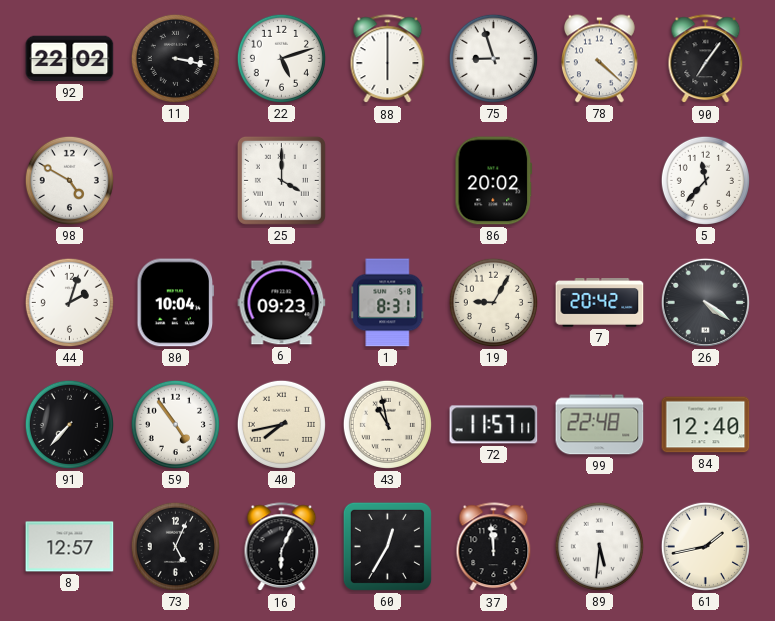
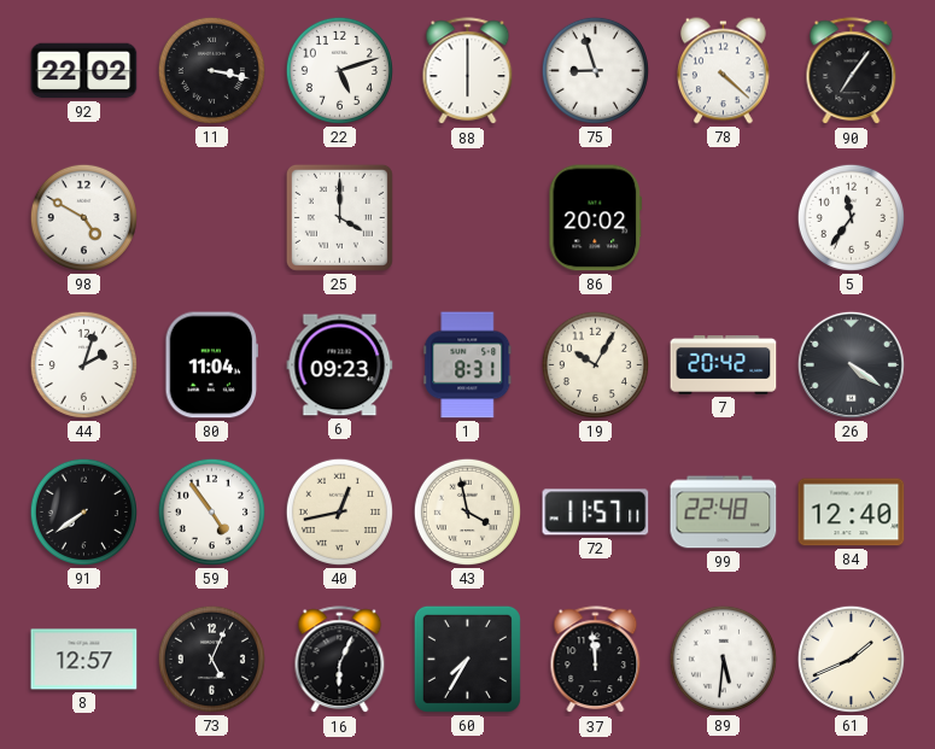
5: 11:37 -> 11:36
80: 10:04 -> 11:04
19: 9:05 -> 10:05
91: 7:37 -> 7:39
40: 7:43 -> 12:43
43: 10:58 -> 3:58
60: 12:35 -> 7:35
61: 1:43 -> 1:41
